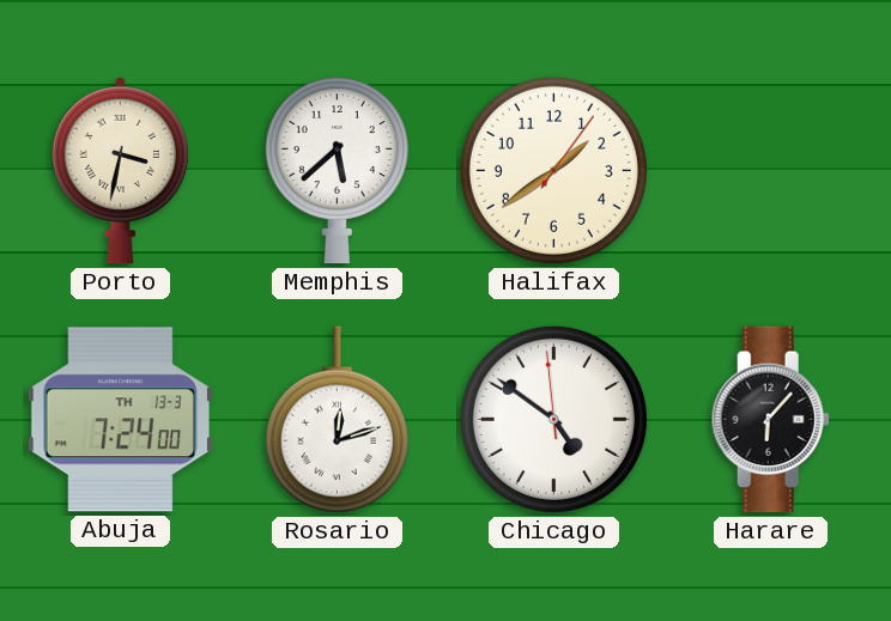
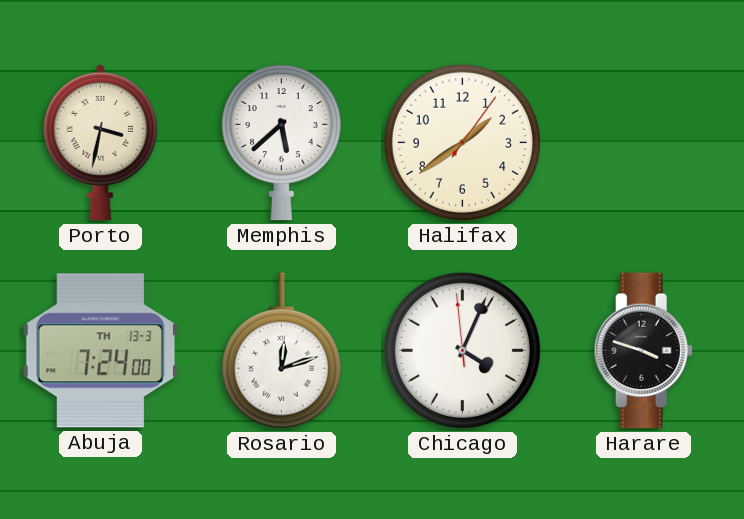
Chicago: 4:50 -> 4:03
Harare: 6:07 -> 3:48
